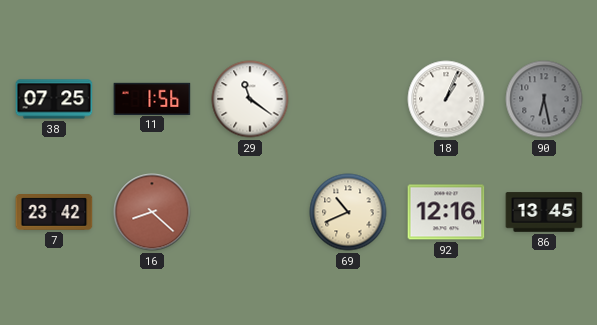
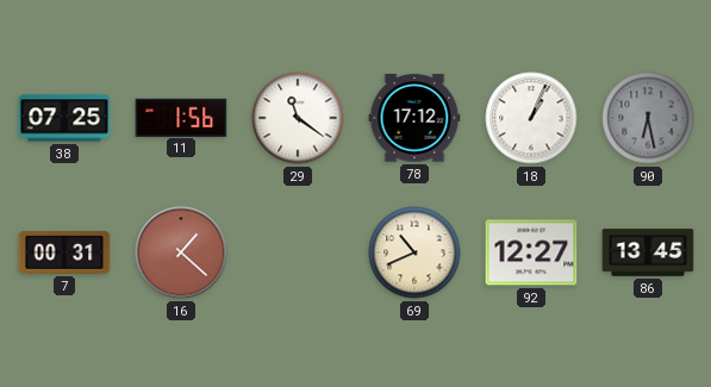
78: none -> 17:12
7: 23:42 -> 00:31
16: 8:22 -> 1:22
92: 12:16 -> 12:27
